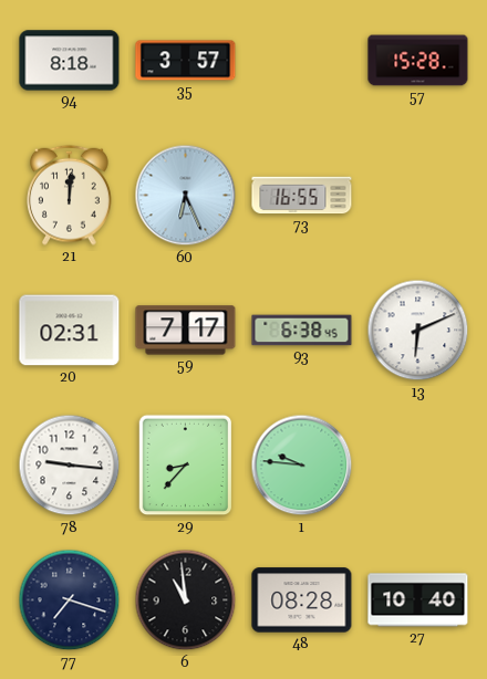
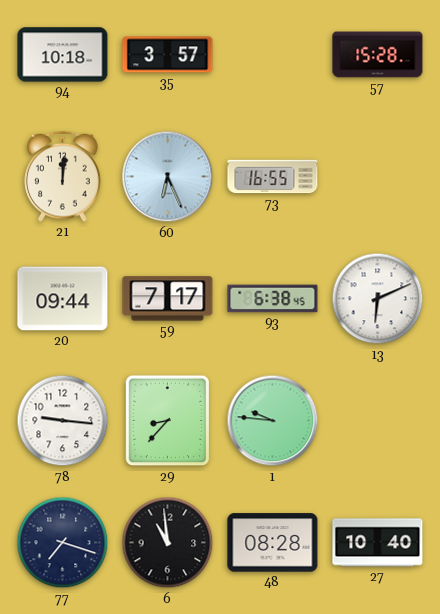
94: 8:18 -> 10:18
20: 02:31 -> 09:44
